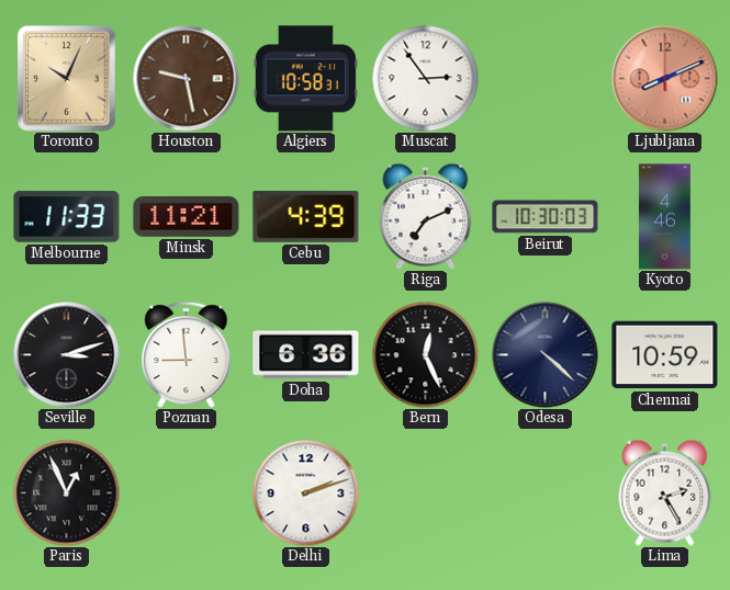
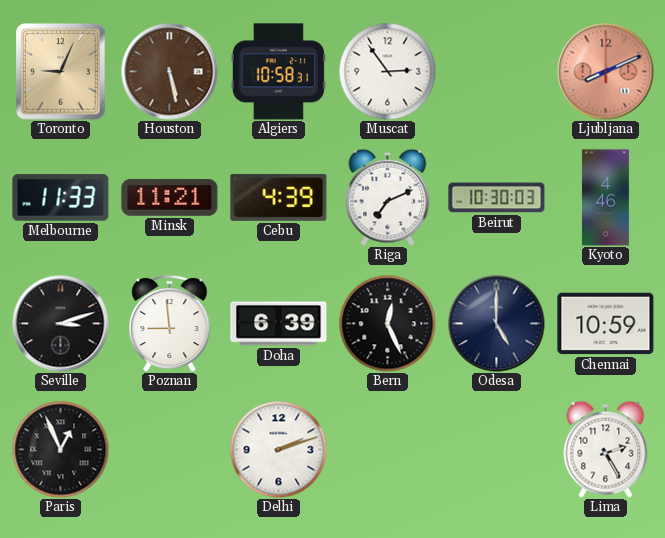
Toronto: 10:04 -> 9:04
Houston: 9:28 -> 5:28
Doha: 6:36 -> 6:39
Odesa: 4:22 -> 5:00
